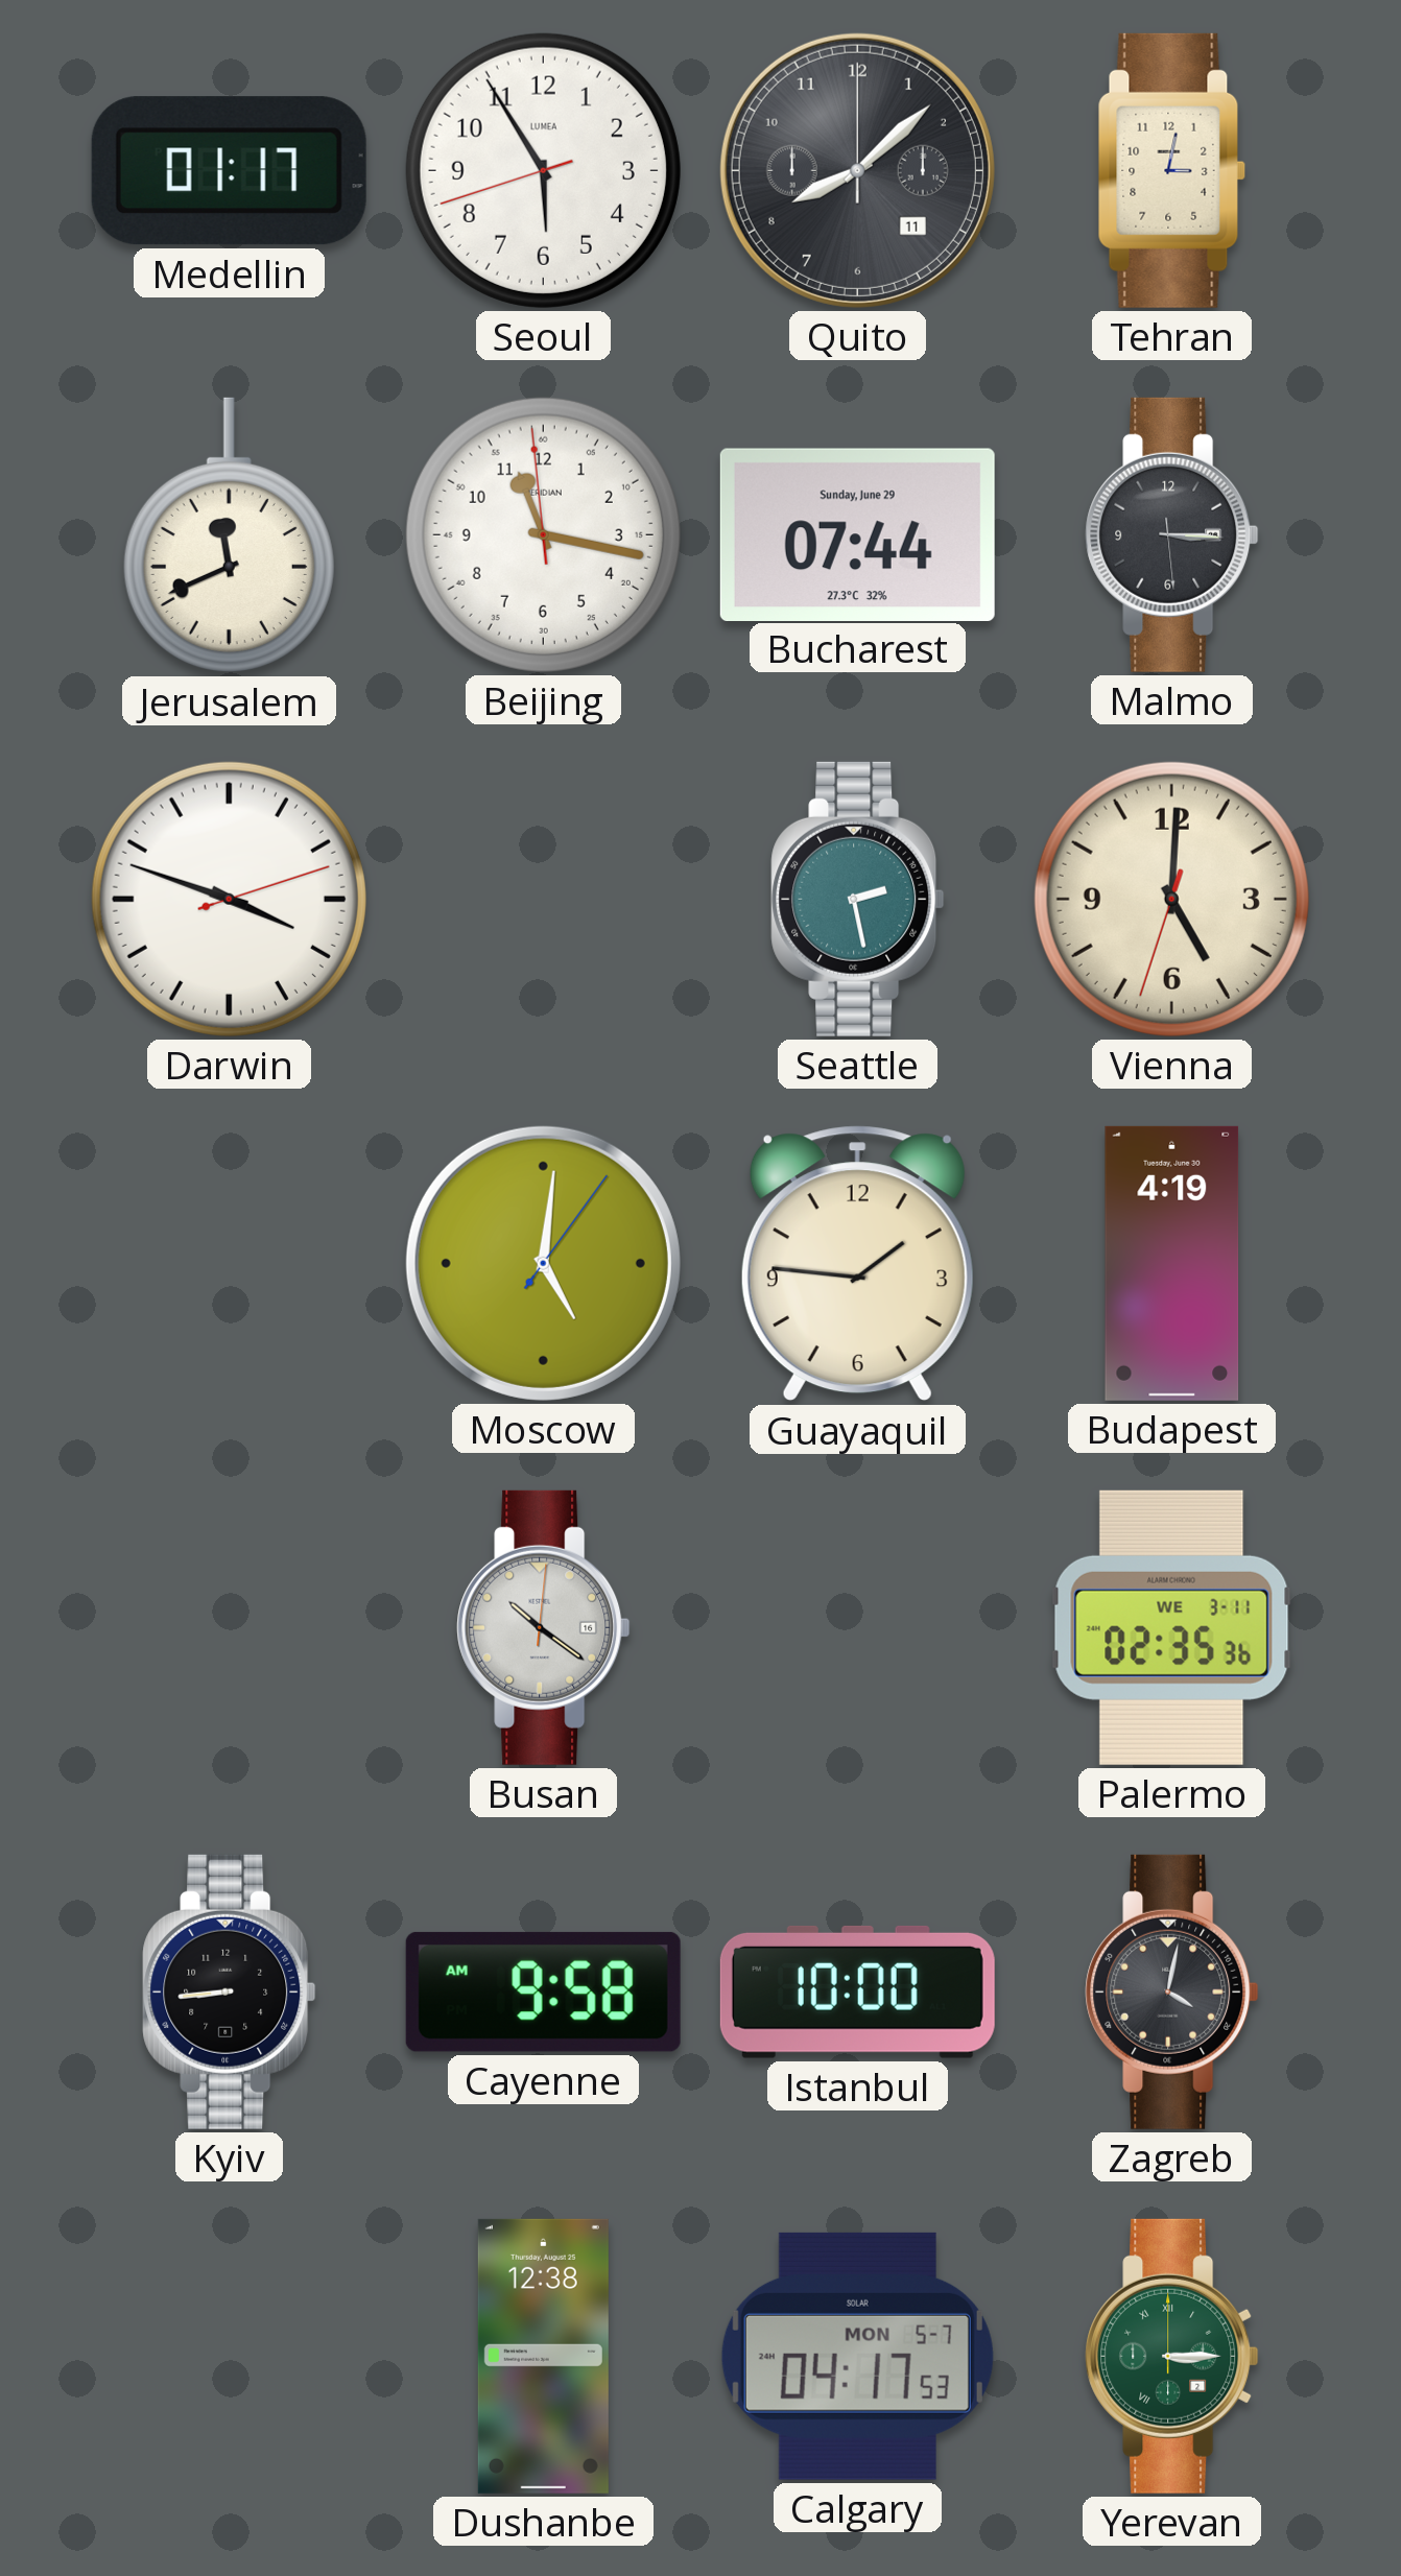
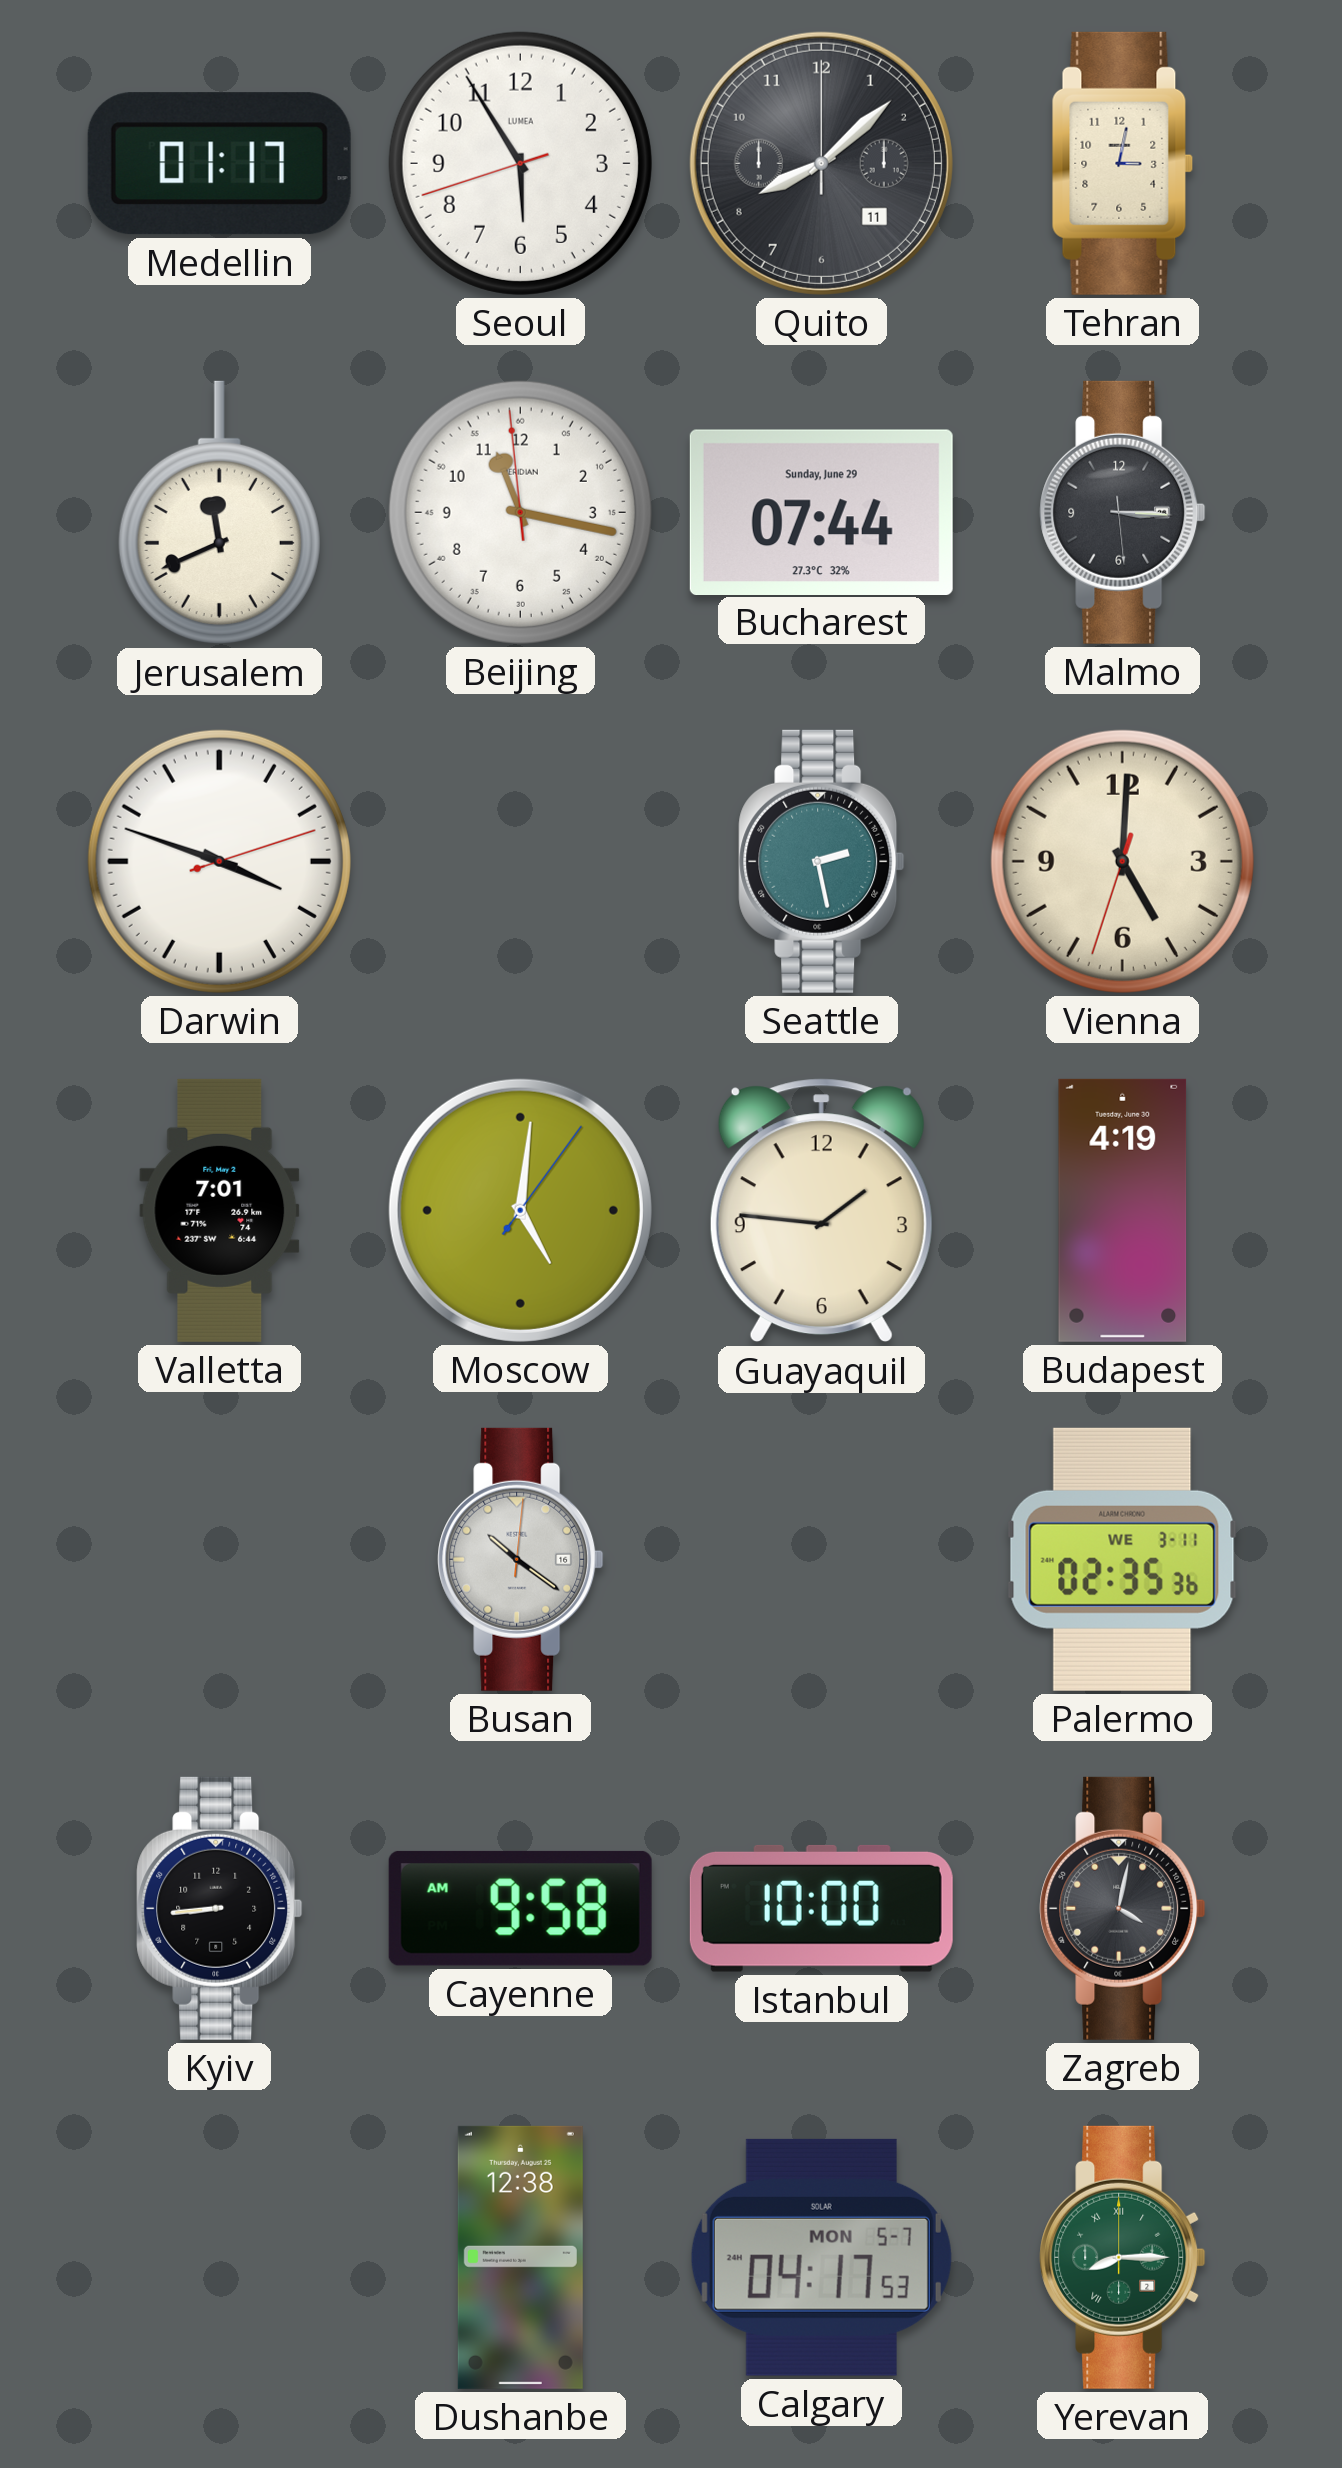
Valletta: none -> 7:01
Yerevan: 3:15 -> 8:15
